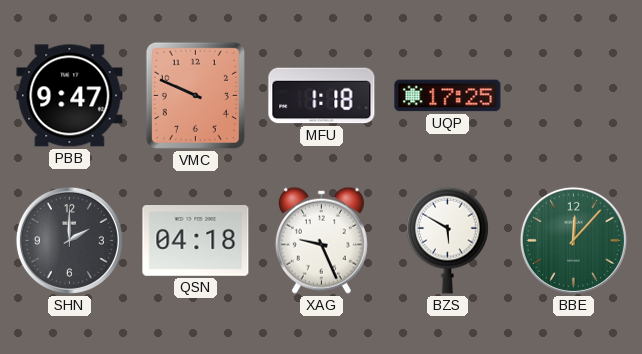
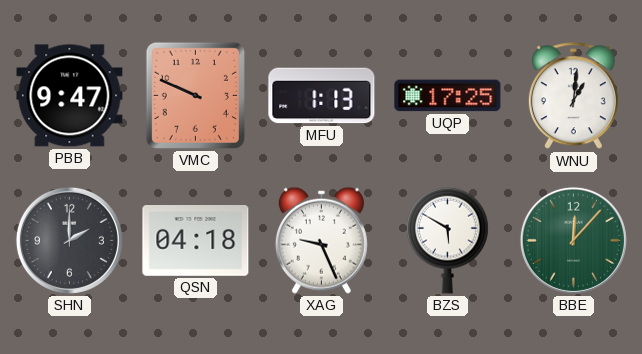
MFU: 1:18 -> 1:13
WNU: none -> 1:01
